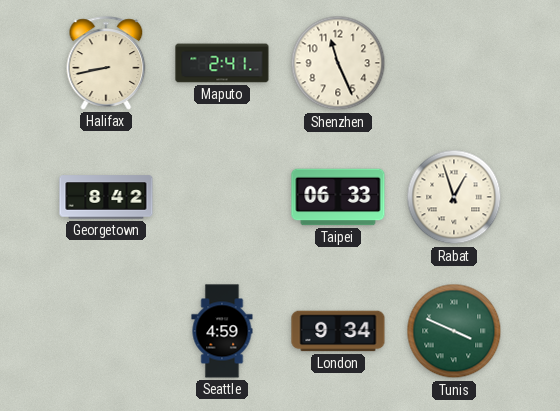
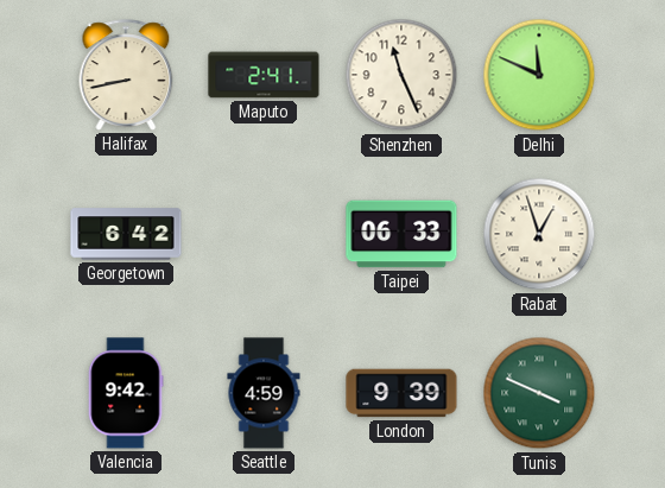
Delhi: none -> 11:49
Georgetown: 8:42 -> 6:42
Valencia: none -> 9:42
London: 9:34 -> 9:39
